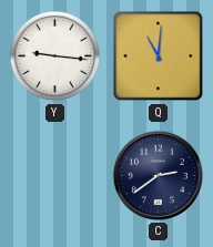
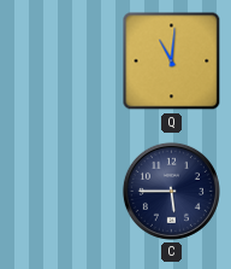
Y: 9:16 -> none
C: 2:39 -> 5:45
